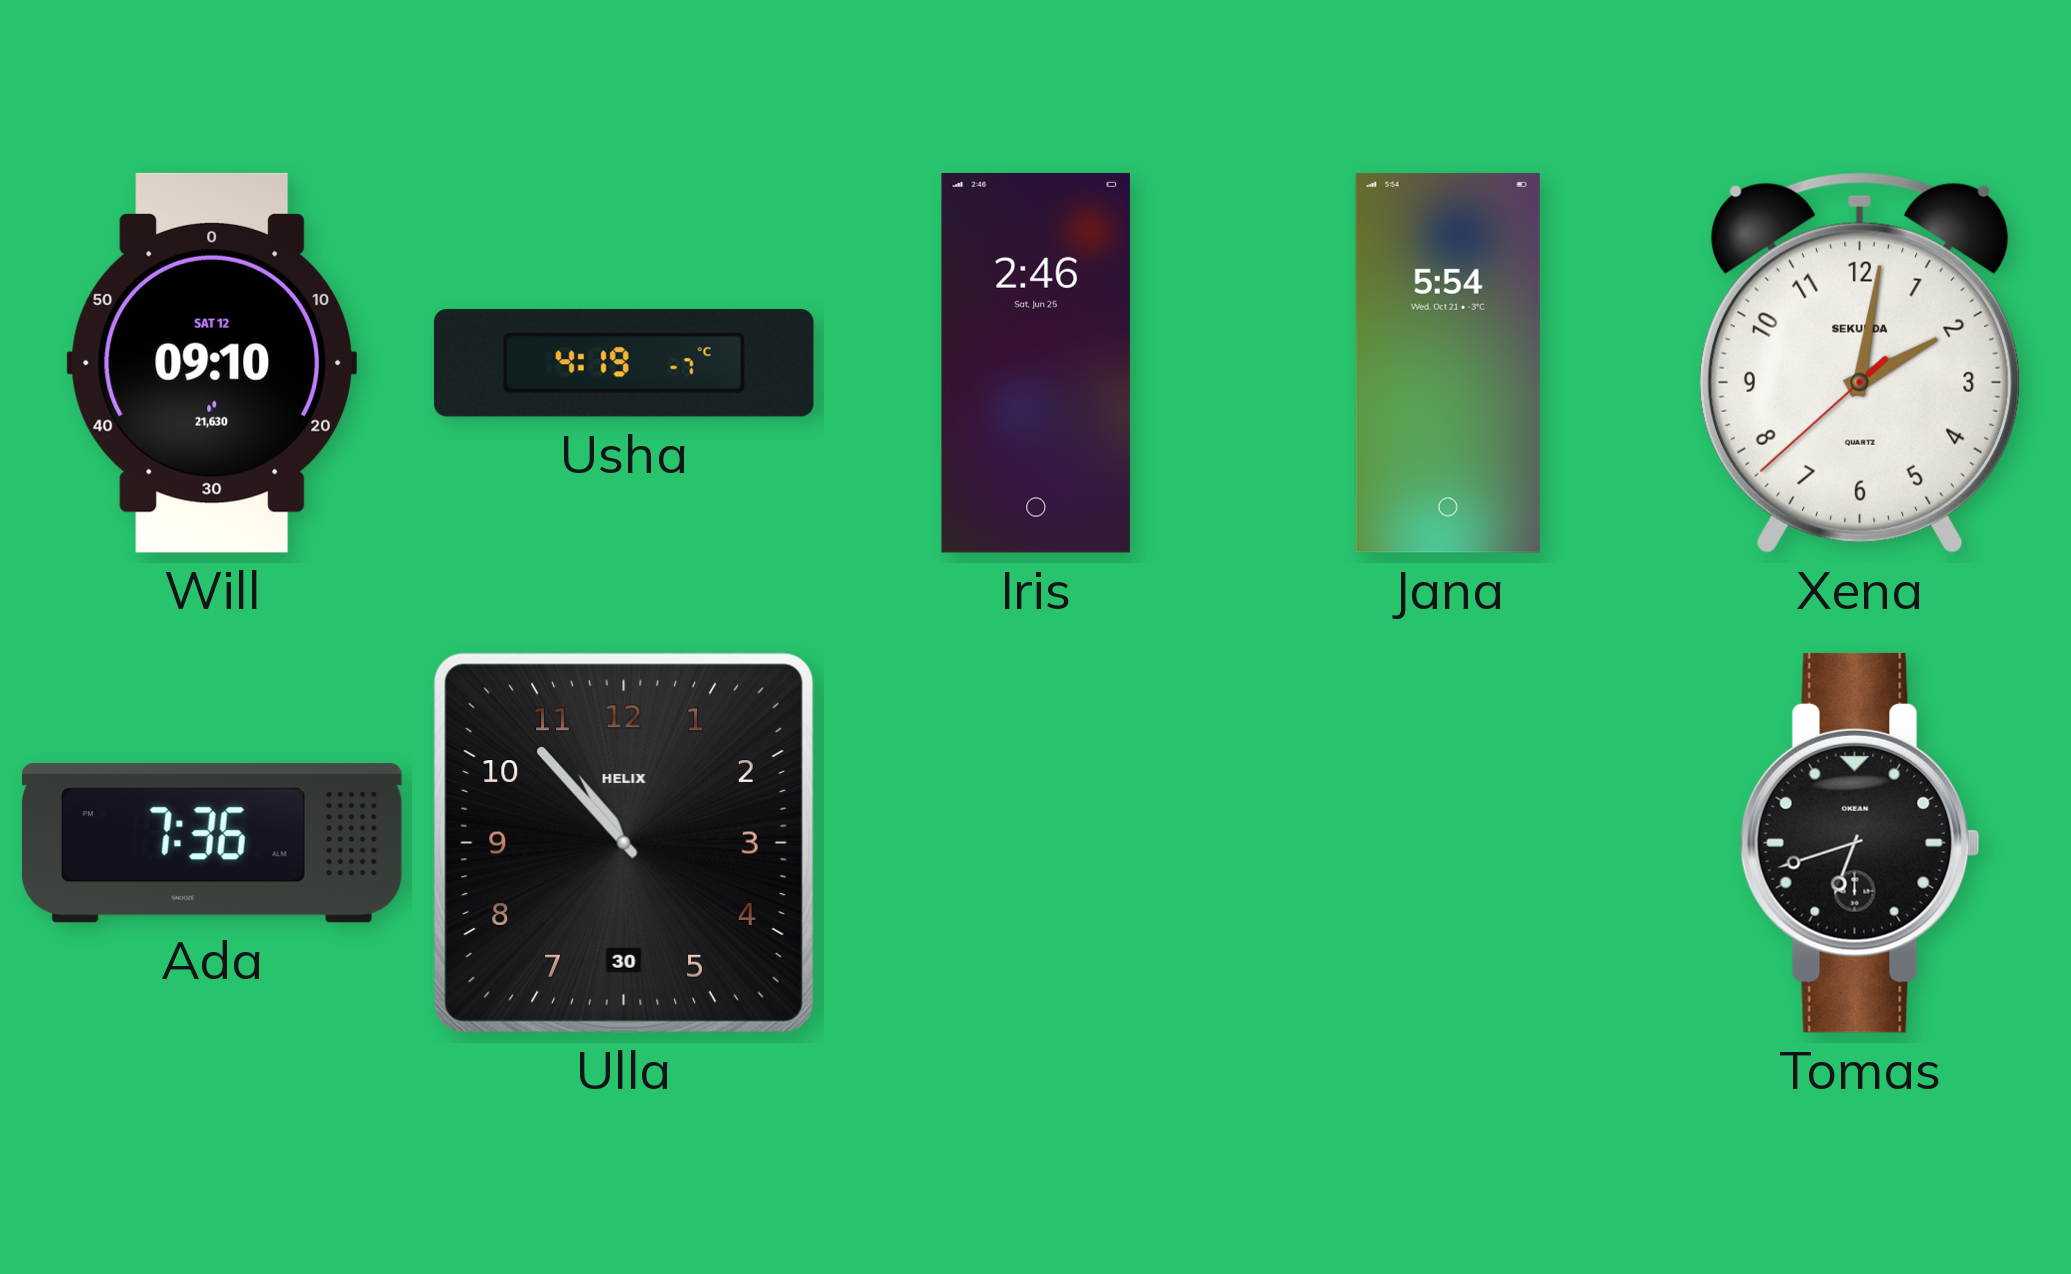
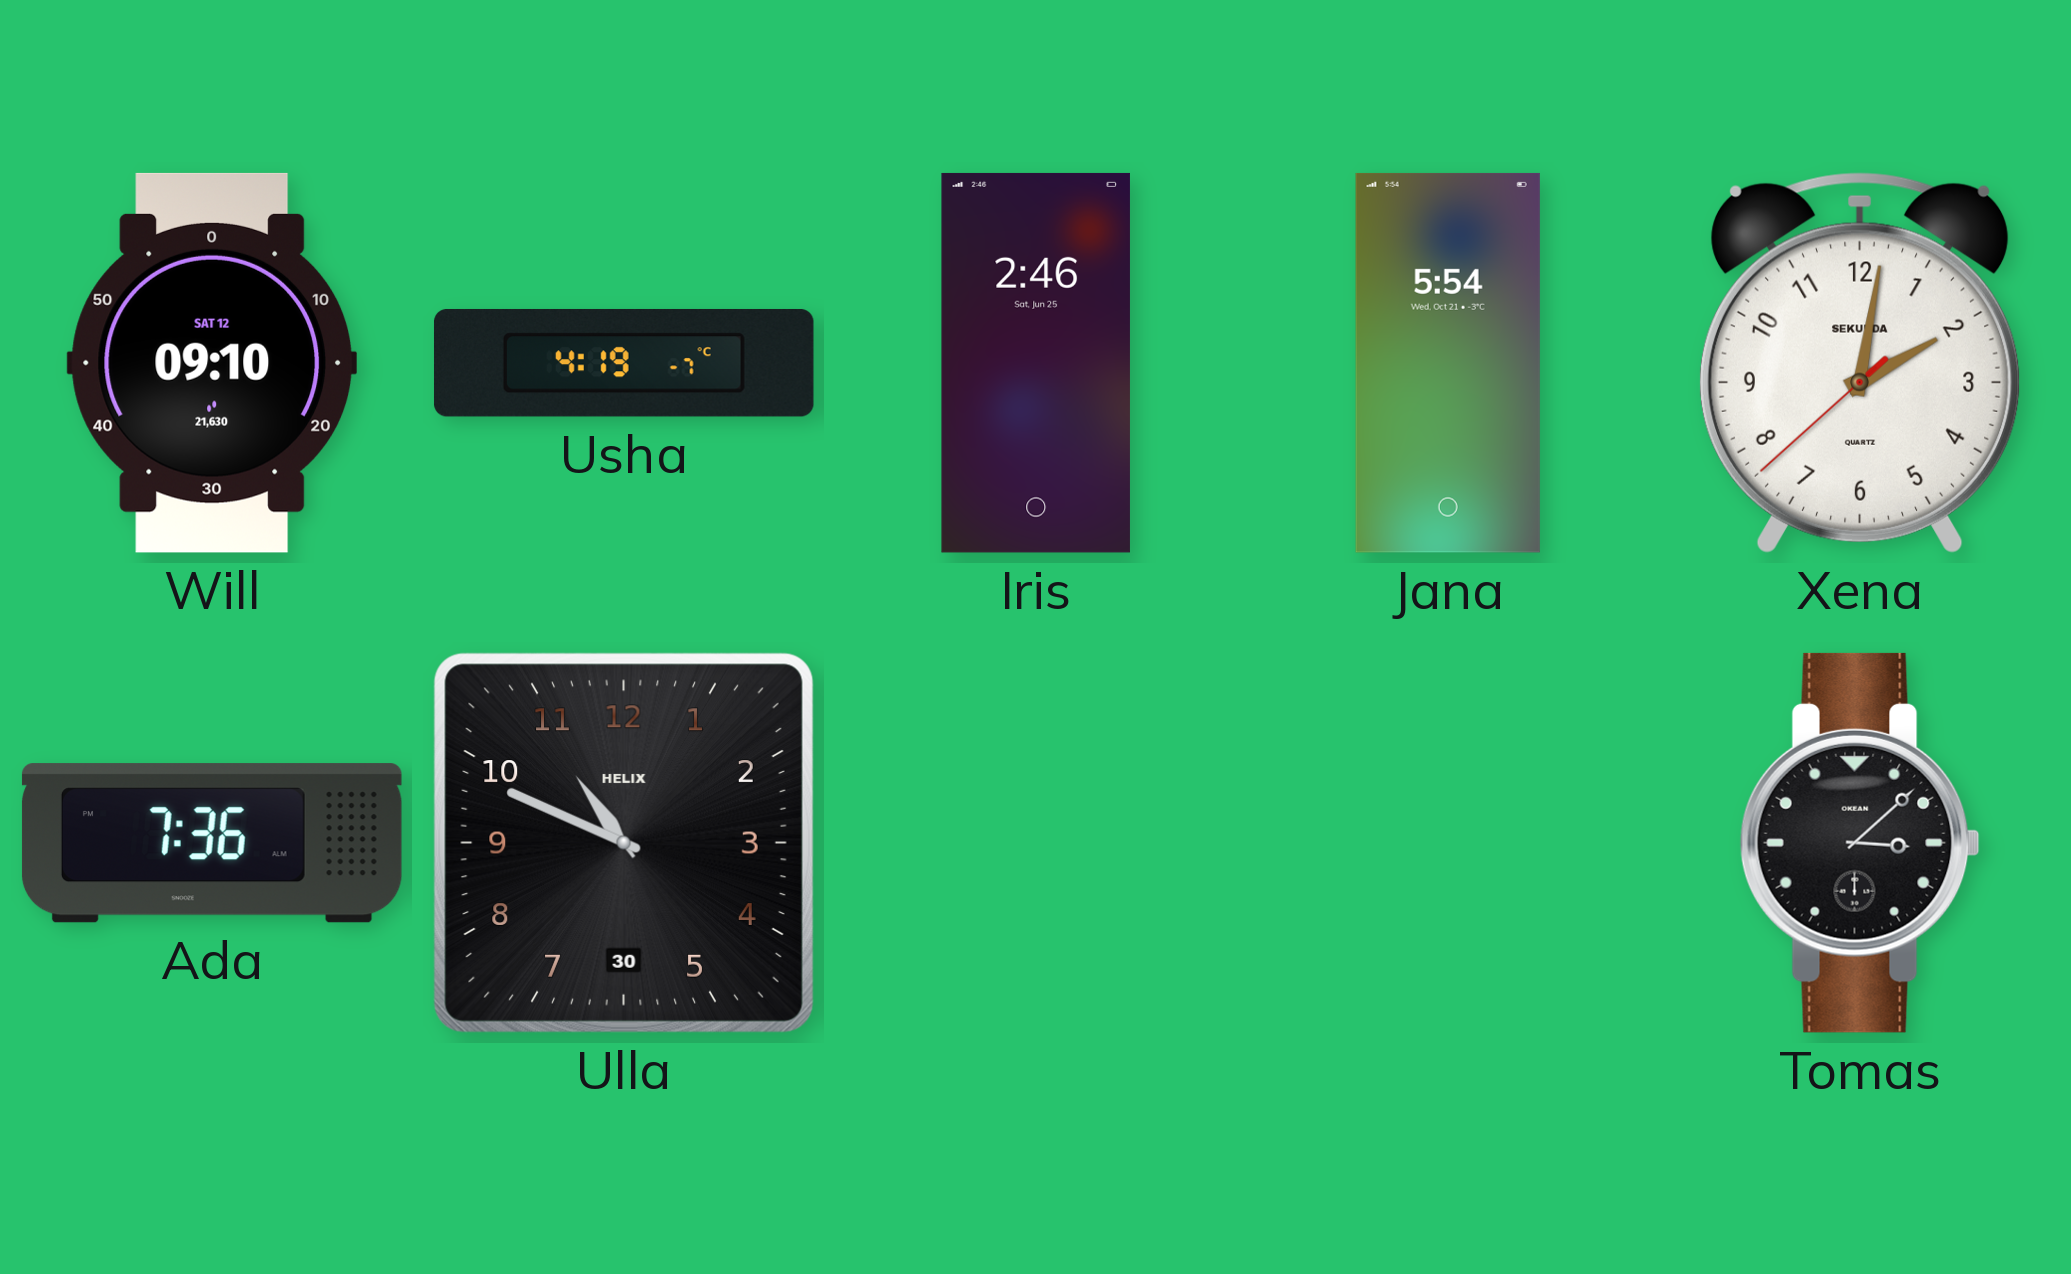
Ulla: 10:53 -> 10:49
Tomas: 6:42 -> 3:08
